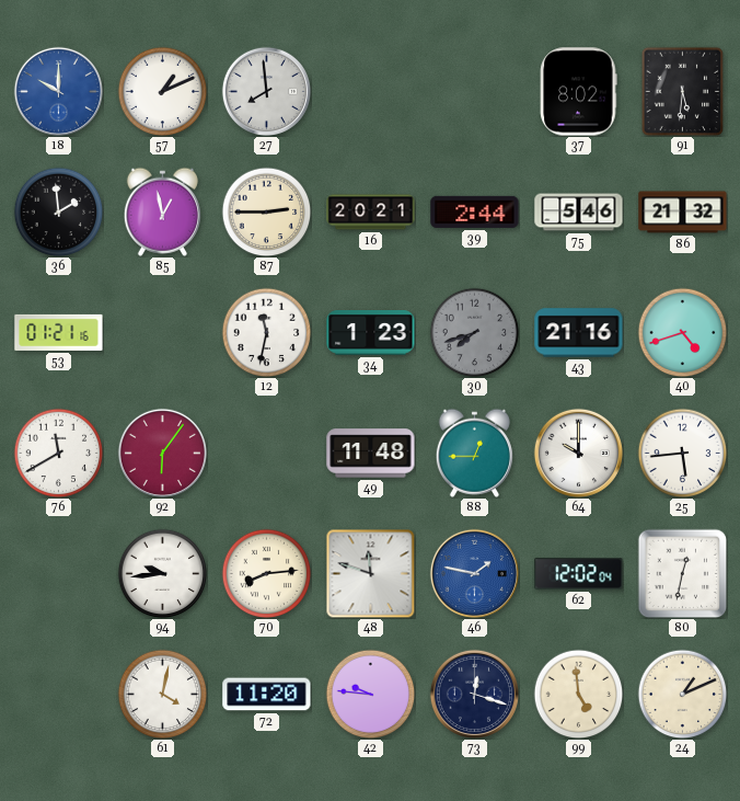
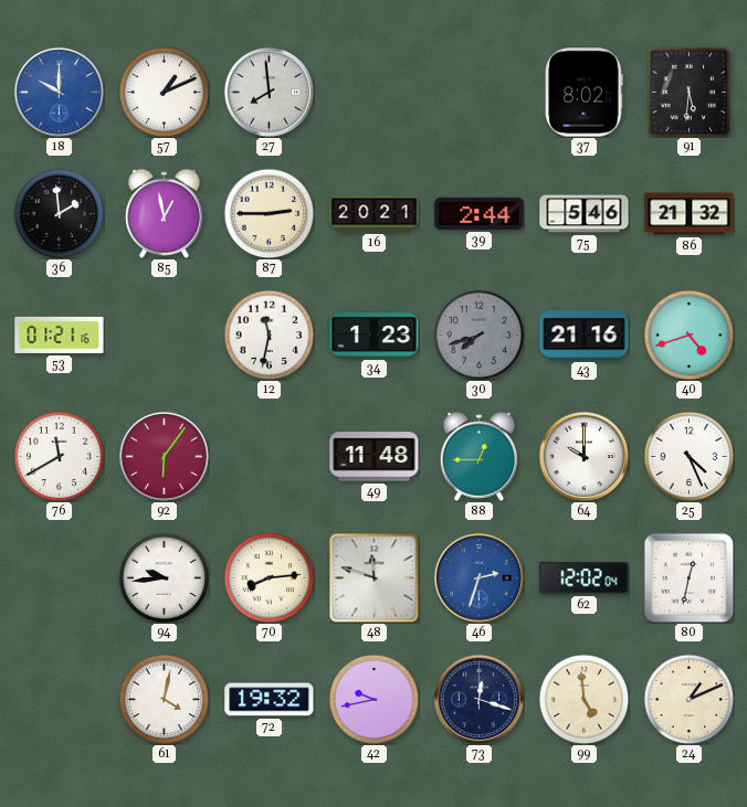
25: 5:44 -> 4:26
46: 1:47 -> 2:33
72: 11:20 -> 19:32
42: 9:46 -> 9:43
